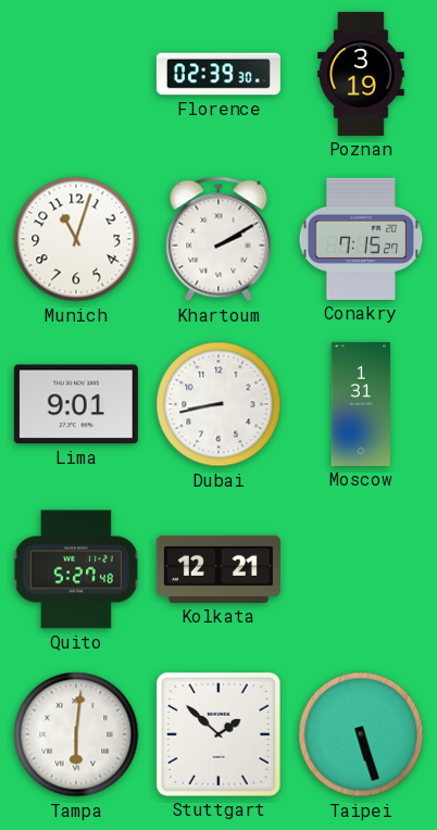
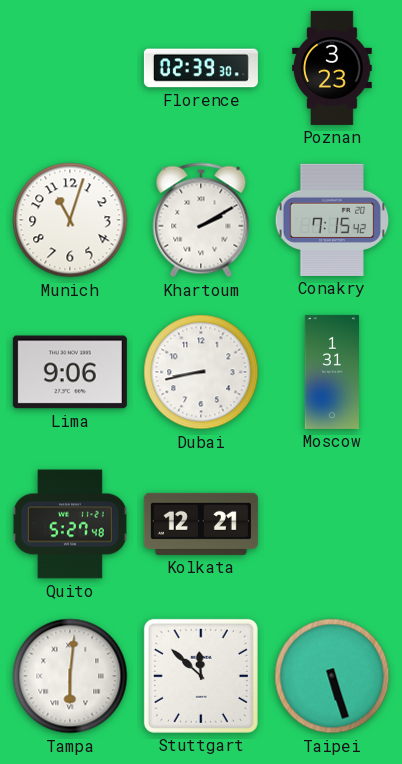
Poznan: 3:19 -> 3:23
Conakry: 7:15:27 -> 7:15:42
Lima: 9:01 -> 9:06
Stuttgart: 1:52 -> 11:52
